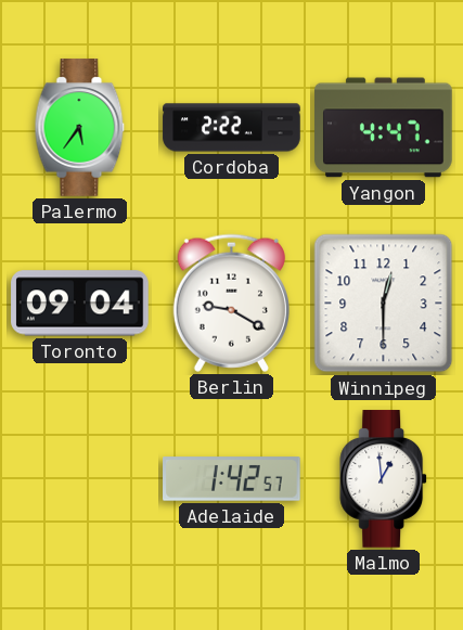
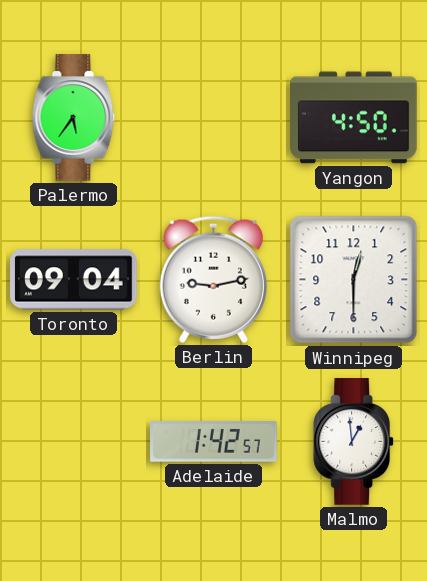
Cordoba: 2:22 -> none
Yangon: 4:47 -> 4:50
Berlin: 9:20 -> 9:13
